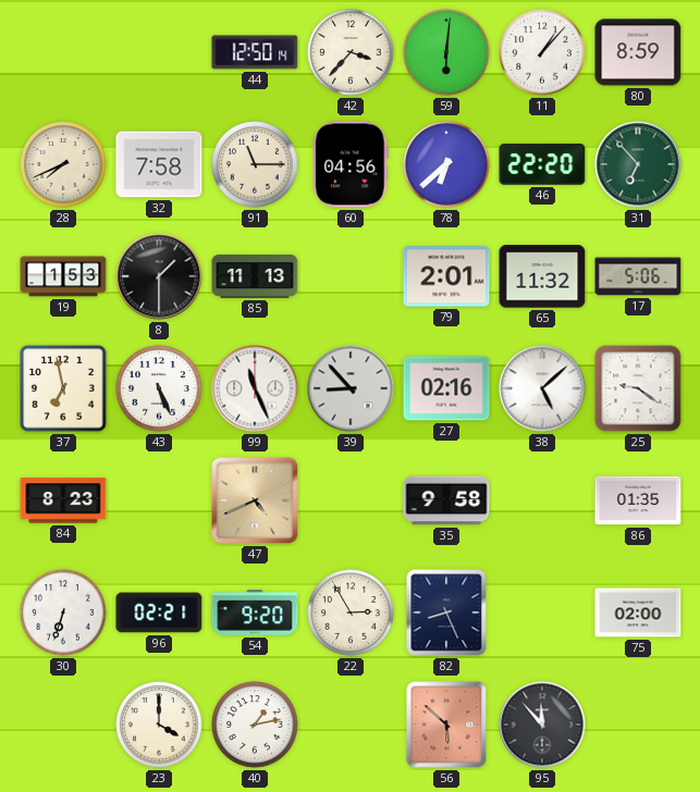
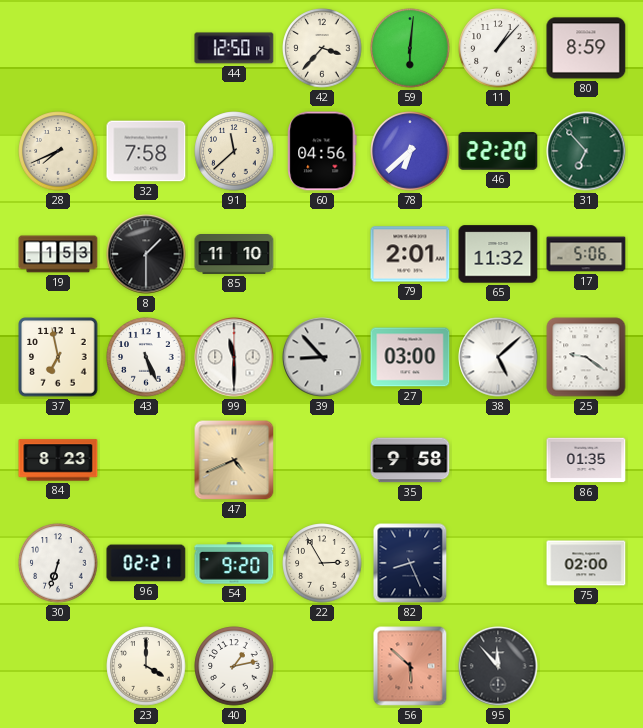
91: 11:15 -> 11:38
85: 11:13 -> 11:10
99: 11:26 -> 11:30
27: 02:16 -> 03:00
